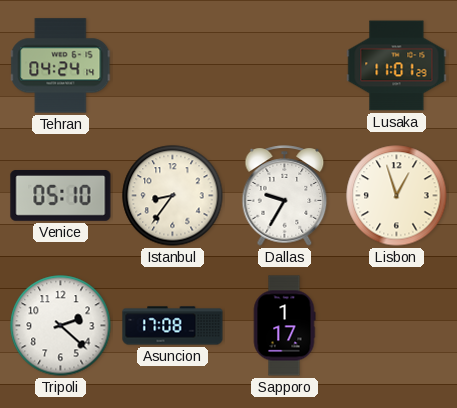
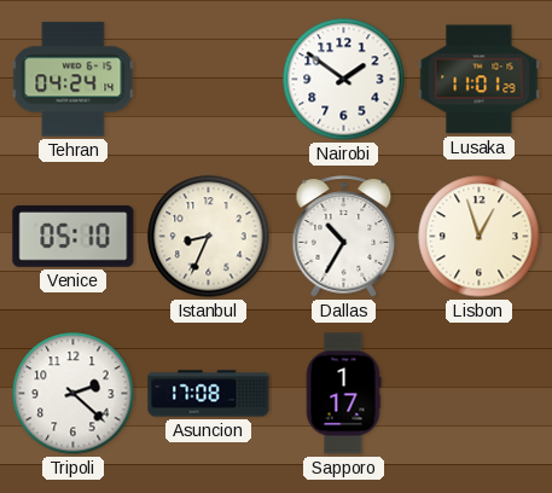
Nairobi: none -> 1:51
Istanbul: 8:36 -> 8:34
Dallas: 9:35 -> 10:35
